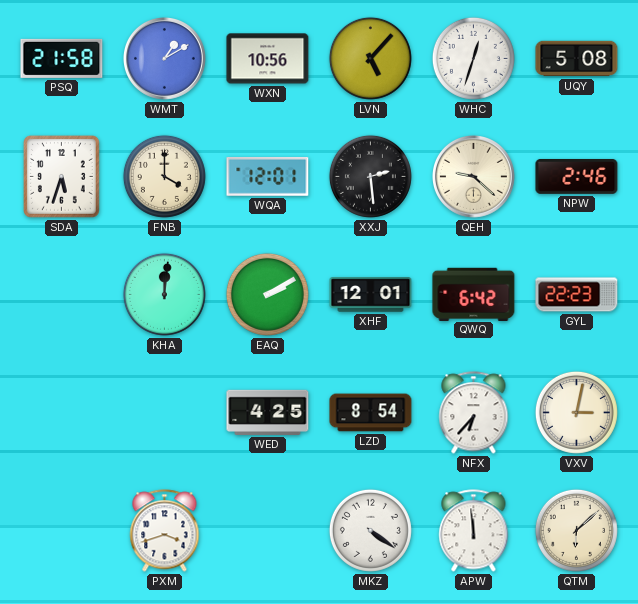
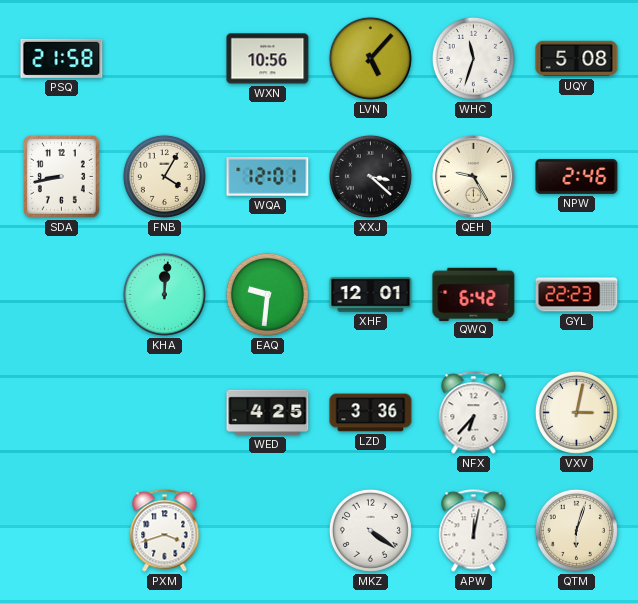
WMT: 1:10 -> none
WHC: 12:33 -> 11:33
SDA: 5:33 -> 8:43
FNB: 4:00 -> 4:05
XXJ: 2:29 -> 3:22
QEH: 9:22 -> 9:25
EAQ: 2:10 -> 9:31
LZD: 8:54 -> 3:36
APW: 11:59 -> 12:02
QTM: 6:08 -> 6:03
